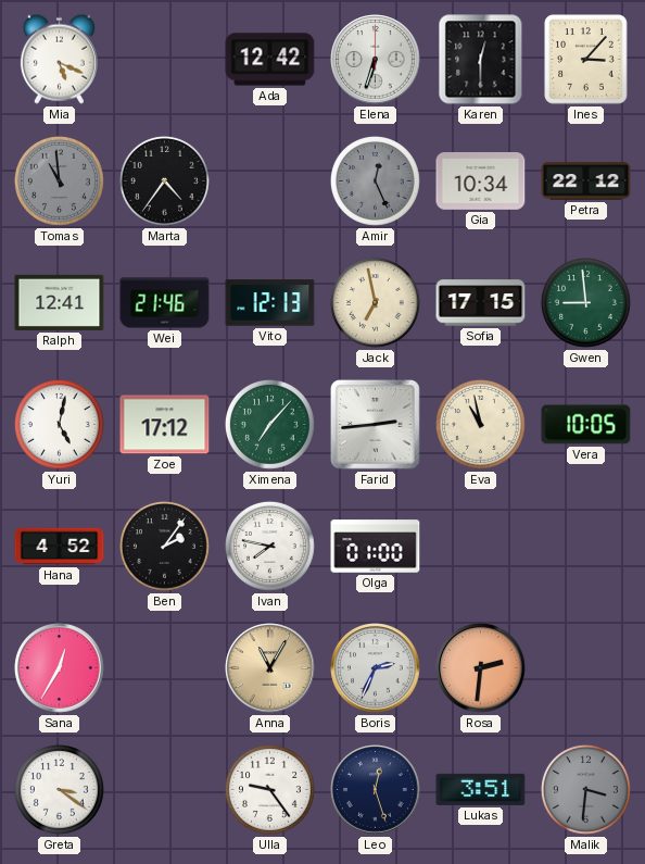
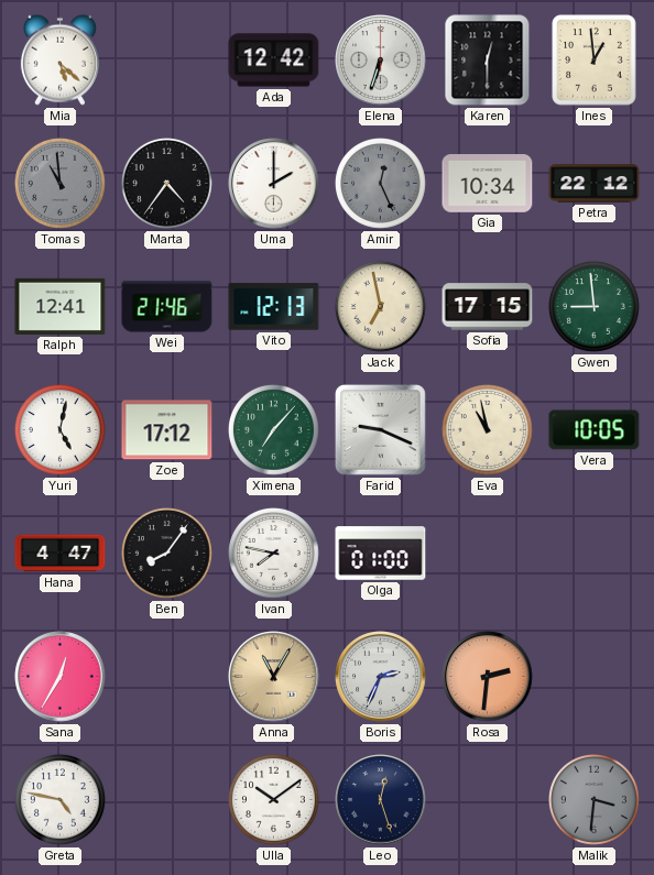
Mia: 5:19 -> 5:22
Ines: 3:07 -> 12:59
Uma: none -> 2:00
Farid: 2:44 -> 9:19
Hana: 4:52 -> 4:47
Ben: 2:06 -> 8:06
Greta: 3:21 -> 4:47
Ulla: 9:24 -> 10:09
Lukas: 3:51 -> none
